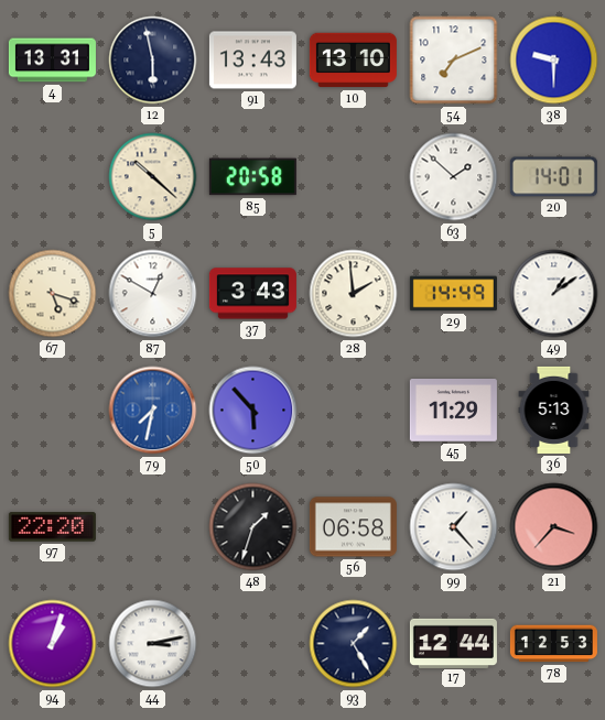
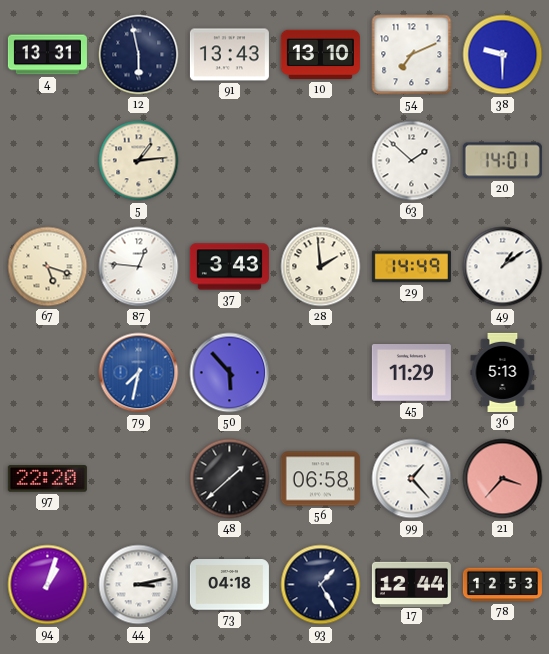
5: 10:22 -> 1:14
85: 20:58 -> none
87: 12:50 -> 12:46
48: 1:33 -> 1:38
73: none -> 04:18
